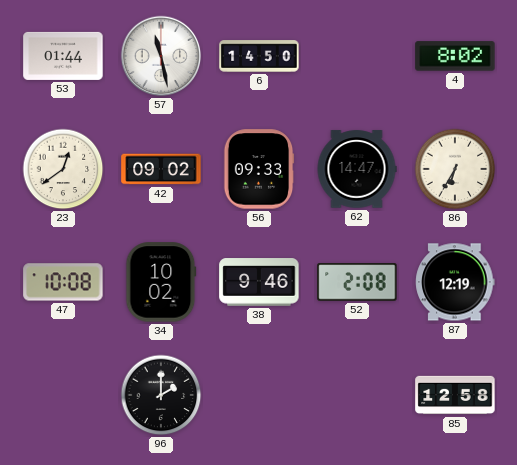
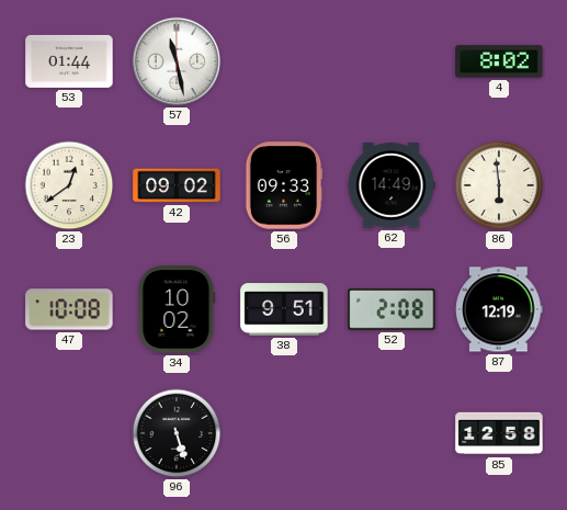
6: 14:50 -> none
62: 14:47 -> 14:49
86: 6:35 -> 5:59
38: 9:46 -> 9:51
96: 2:00 -> 5:27
